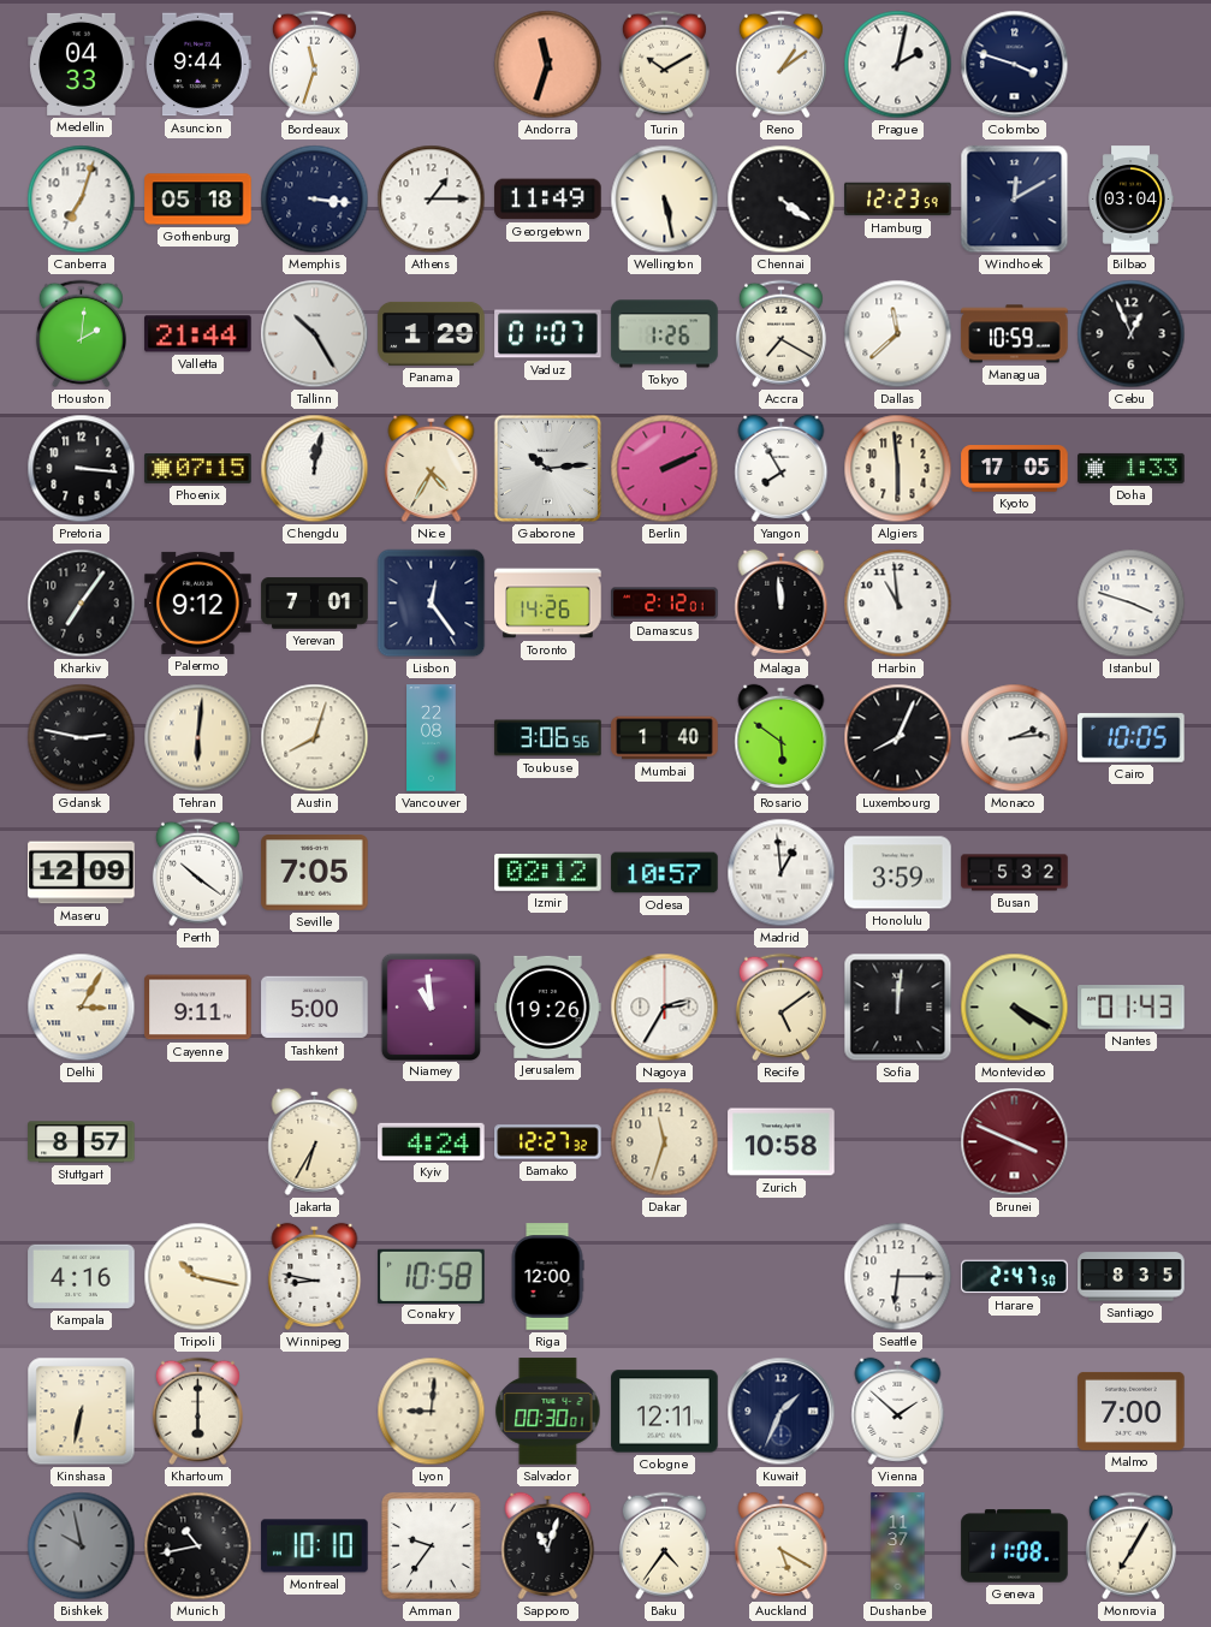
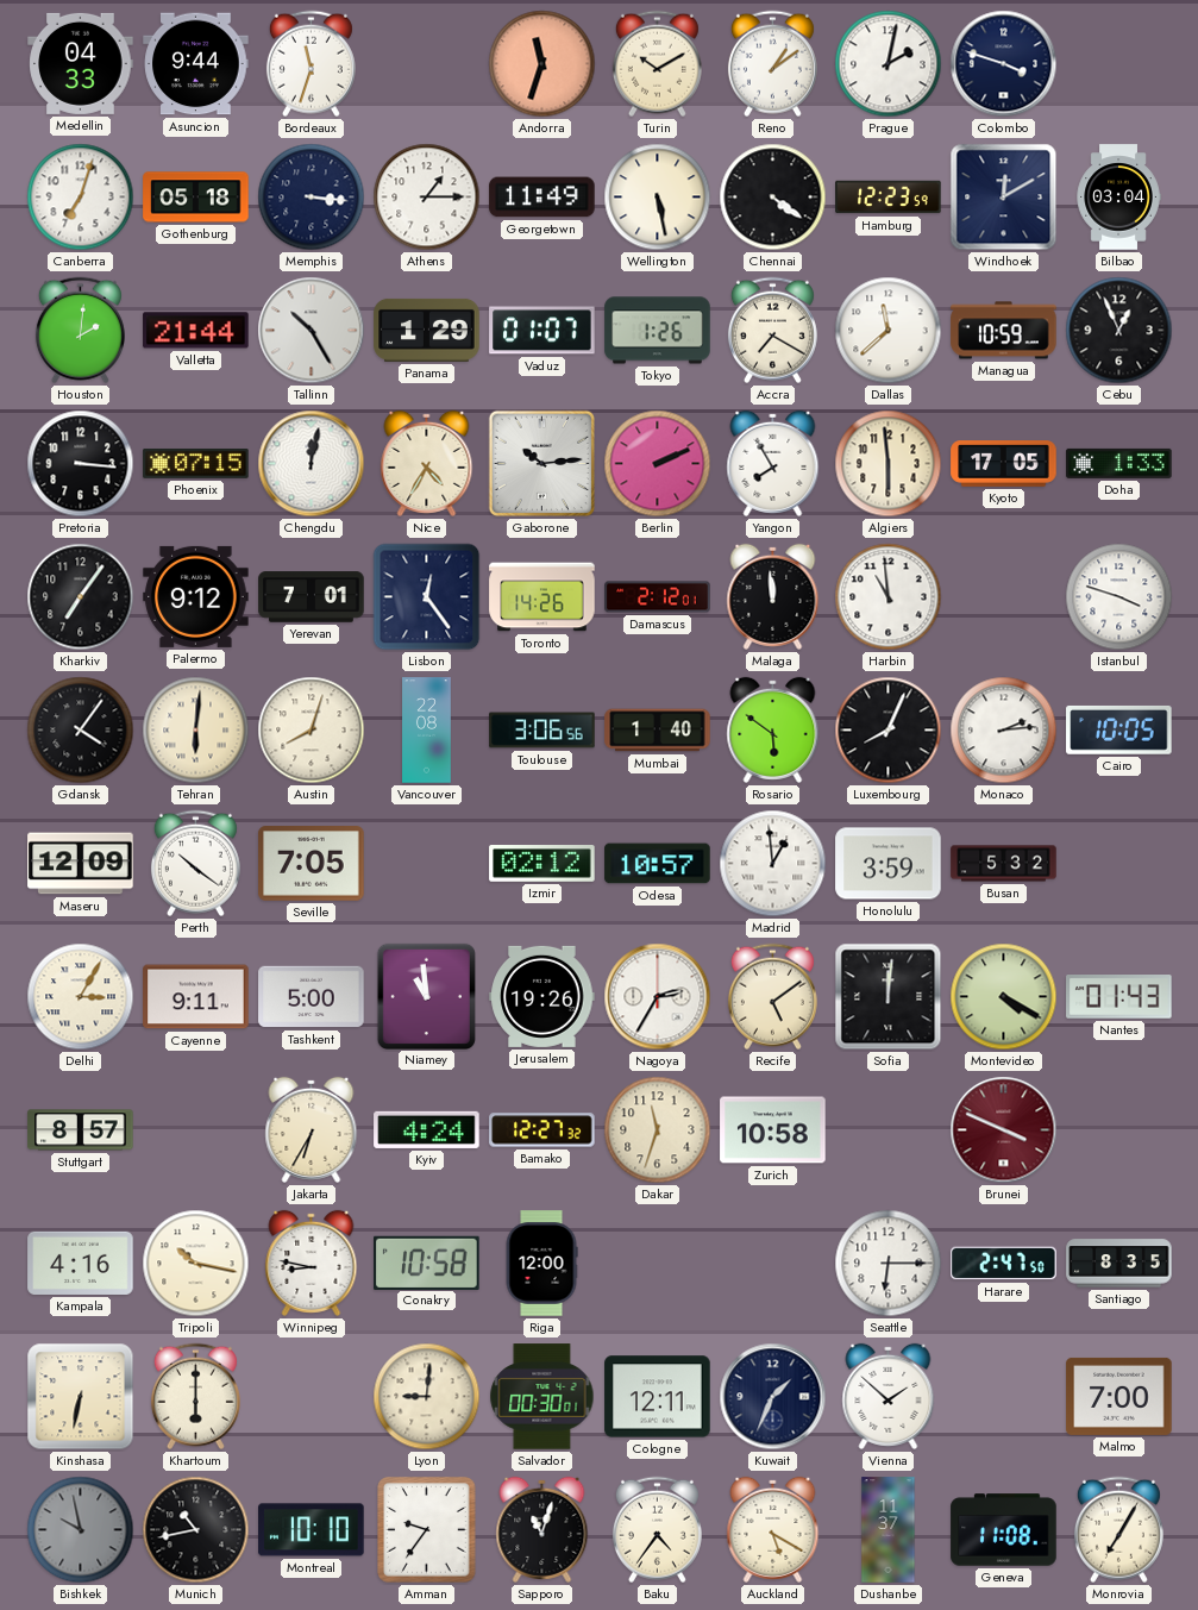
Gdansk: 2:47 -> 4:06
